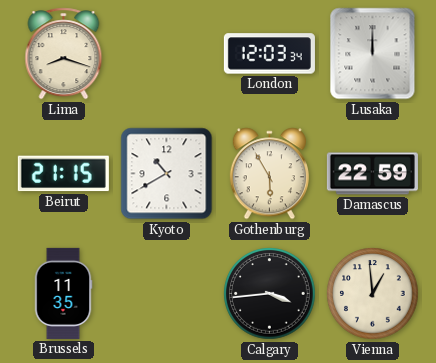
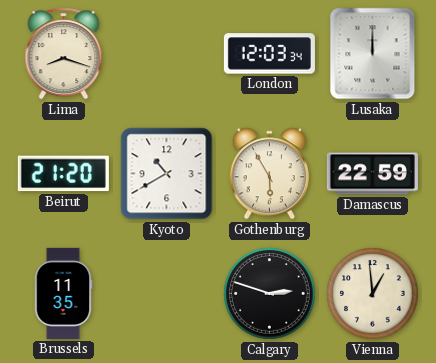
Beirut: 21:15 -> 21:20
Calgary: 3:44 -> 2:48
